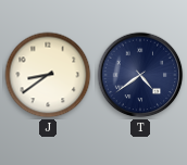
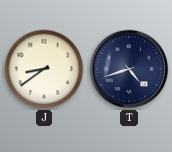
T: 4:39 -> 4:42
